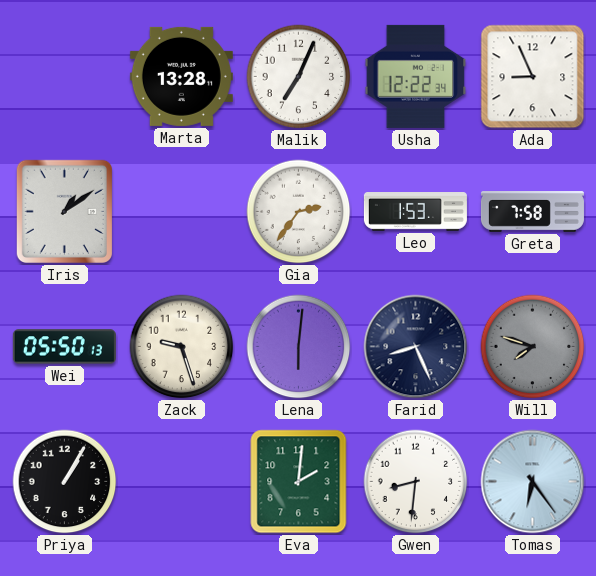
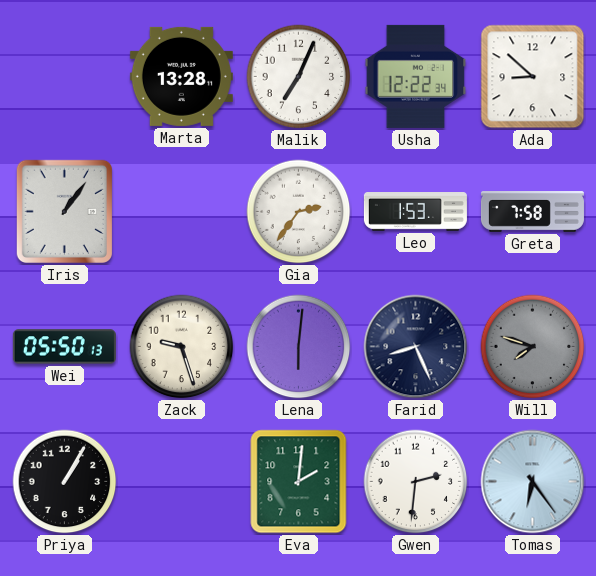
Ada: 8:56 -> 8:52
Iris: 1:09 -> 1:06
Gwen: 8:31 -> 2:31
